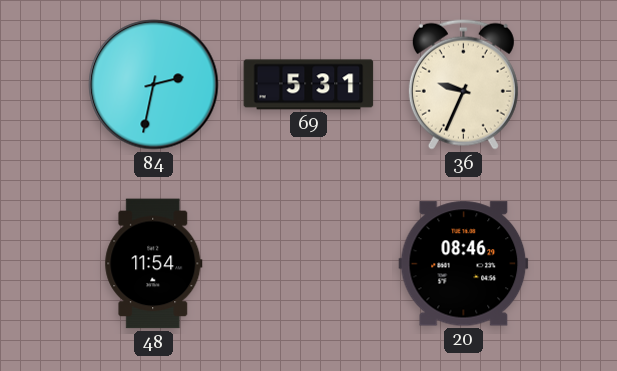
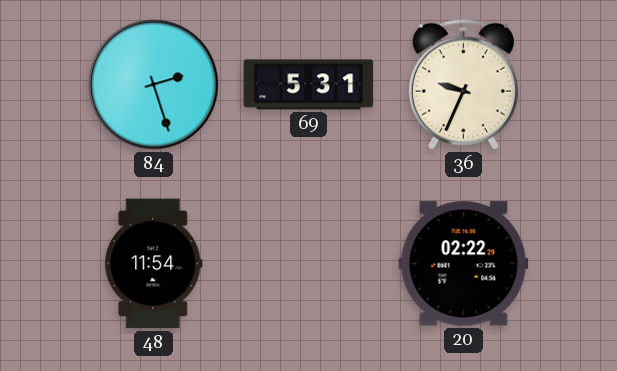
84: 2:32 -> 2:27
20: 08:46 -> 02:22
